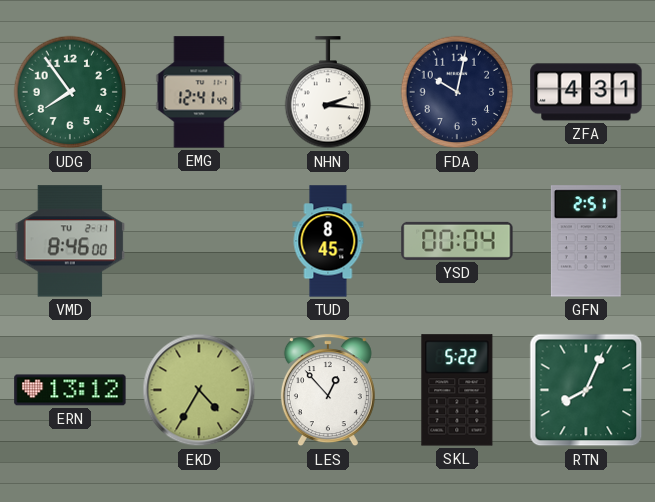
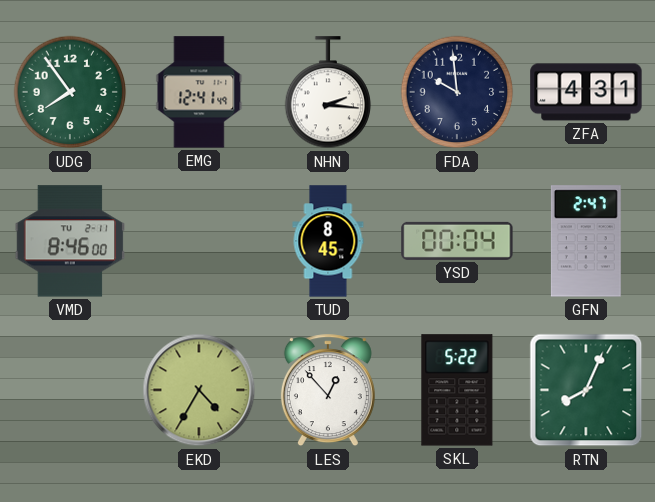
FDA: 10:02 -> 9:59
GFN: 2:51 -> 2:47
ERN: 13:12 -> none
